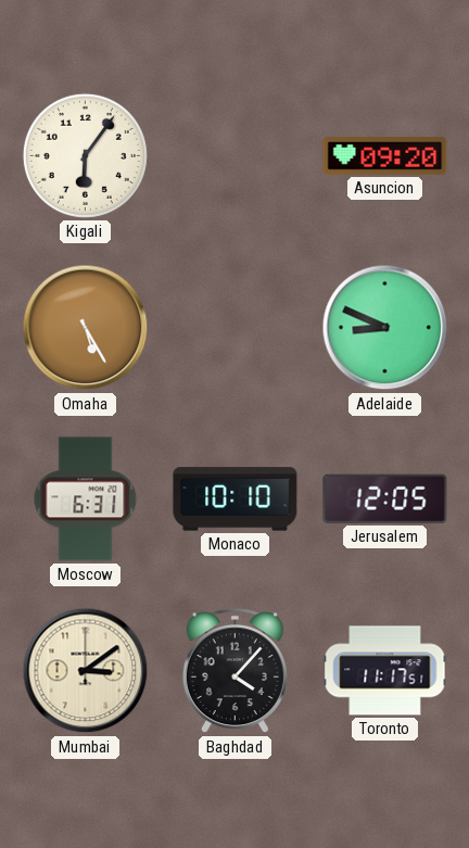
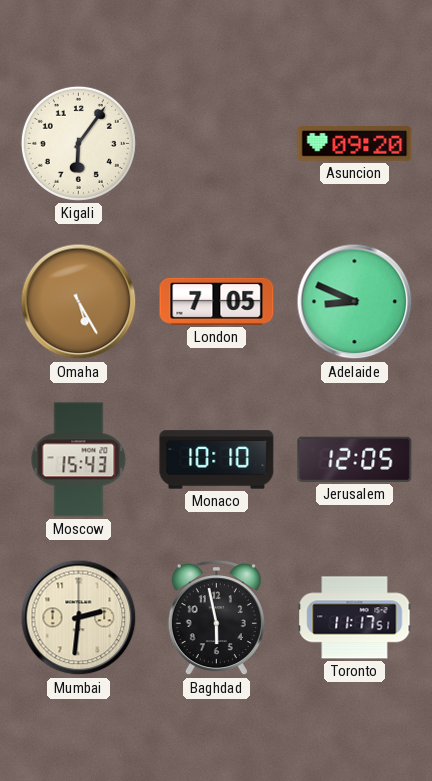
London: none -> 7:05
Moscow: 6:31 -> 15:43
Mumbai: 3:09 -> 2:31
Baghdad: 4:07 -> 5:58
